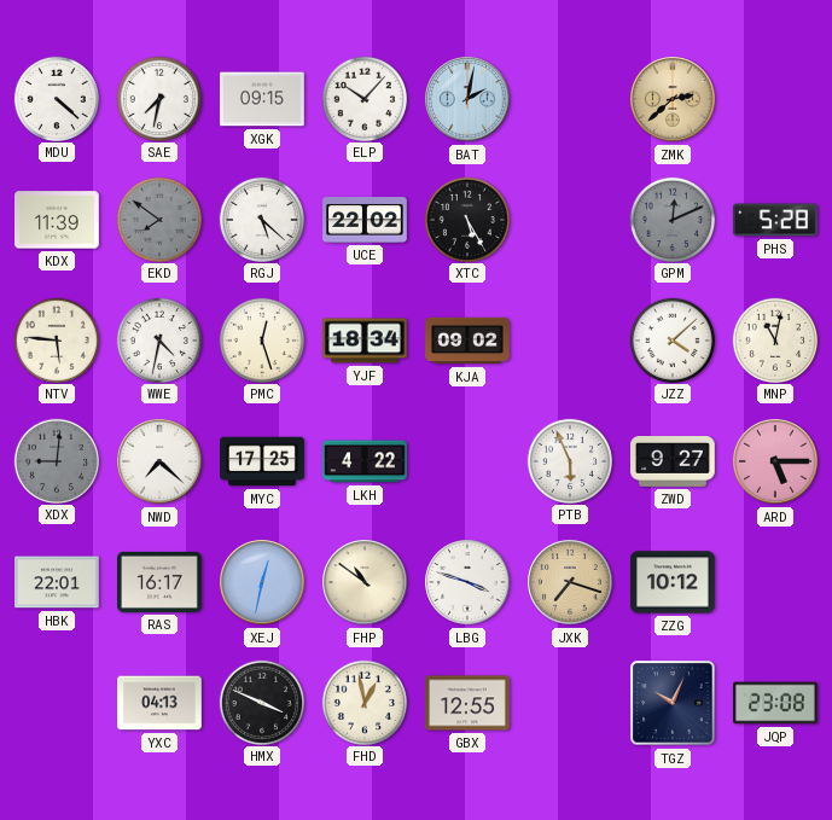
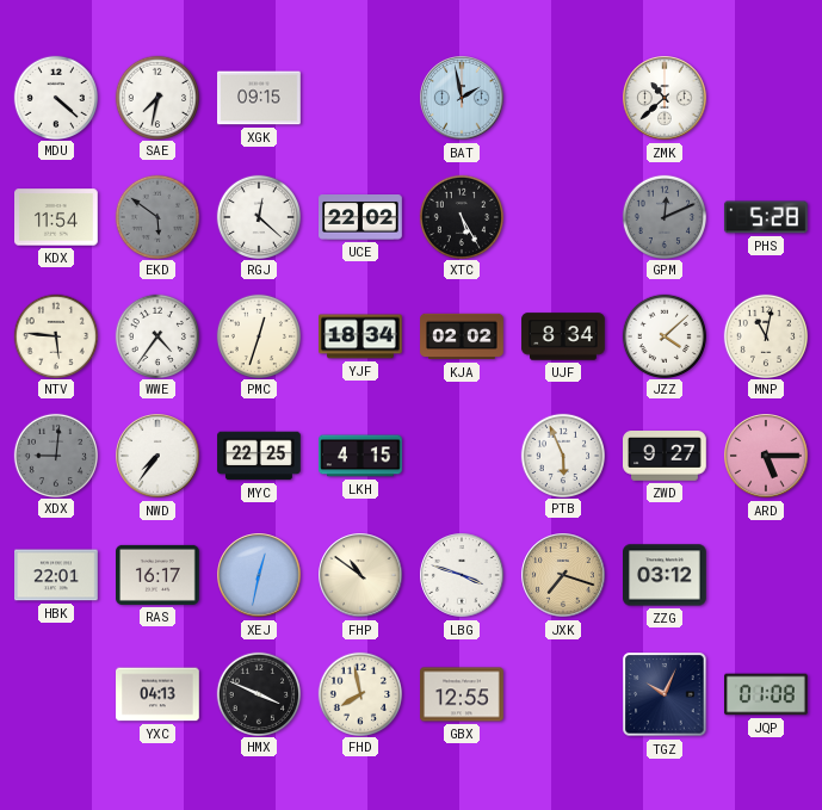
ELP: 10:07 -> none
BAT: 2:02 -> 1:58
ZMK: 2:38 -> 10:38
ZMK dial: champagne -> white
KDX: 11:39 -> 11:54
EKD: 7:51 -> 5:51
RGJ: 5:22 -> 12:22
WWE: 4:32 -> 4:36
PMC: 12:27 -> 12:33
KJA: 09:02 -> 02:02
UJF: none -> 8:34
NWD: 7:22 -> 7:36
MYC: 17:25 -> 22:25
LKH: 4:22 -> 4:15
ZZG: 10:12 -> 03:12
FHD: 12:58 -> 7:58
JQP: 23:08 -> 01:08
